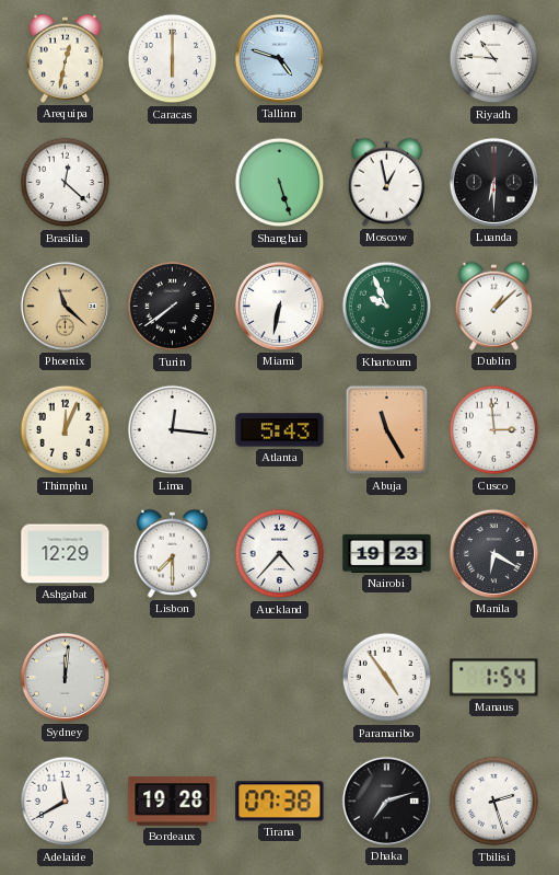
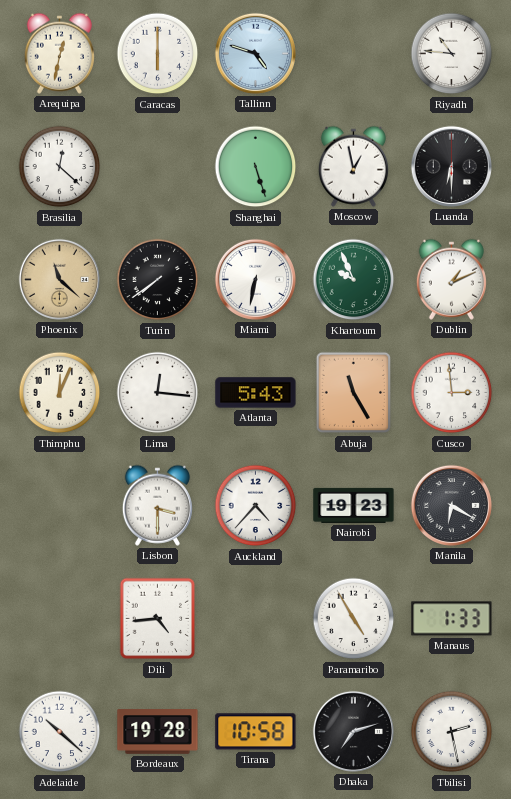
Dublin: 1:08 -> 1:11
Ashgabat: 12:29 -> none
Lisbon: 7:30 -> 3:30
Sydney: 12:01 -> none
Dili: none -> 4:44
Paramaribo: 4:54 -> 4:55
Manaus: 1:54 -> 1:33
Adelaide: 11:40 -> 10:22
Tirana: 07:38 -> 10:58
Tbilisi: 2:27 -> 2:28
